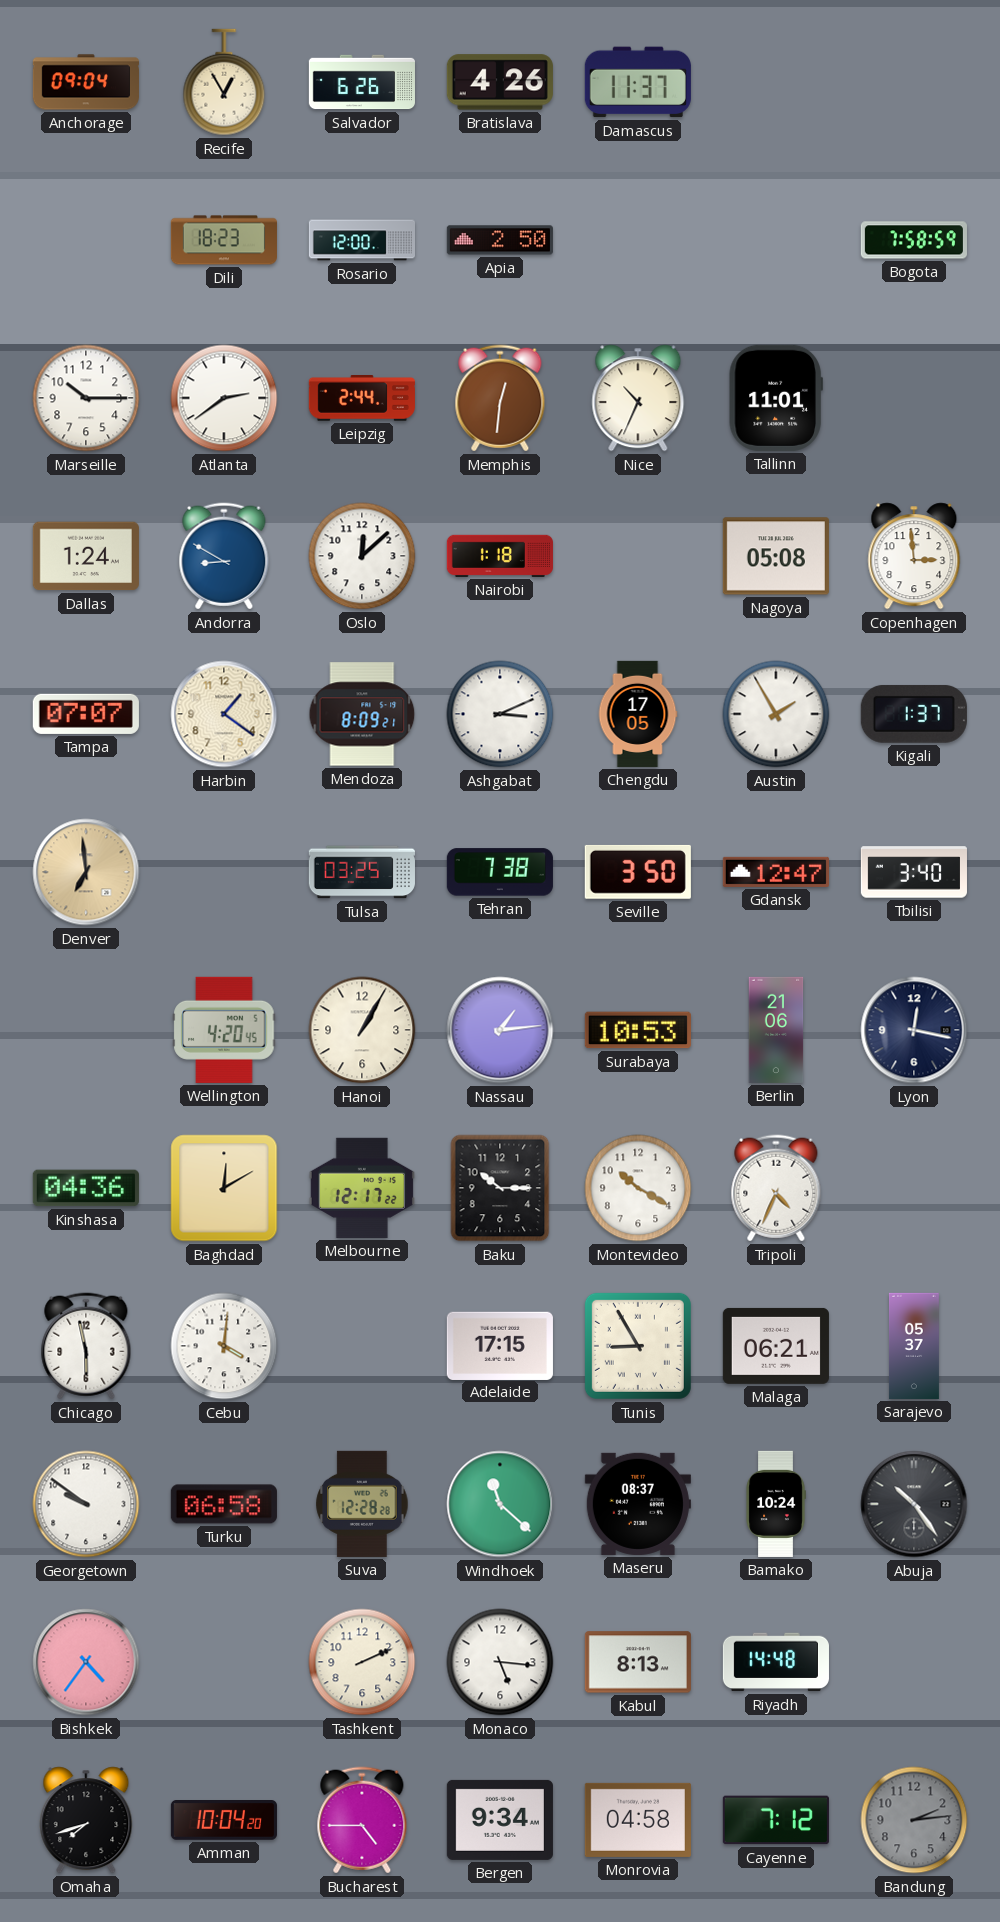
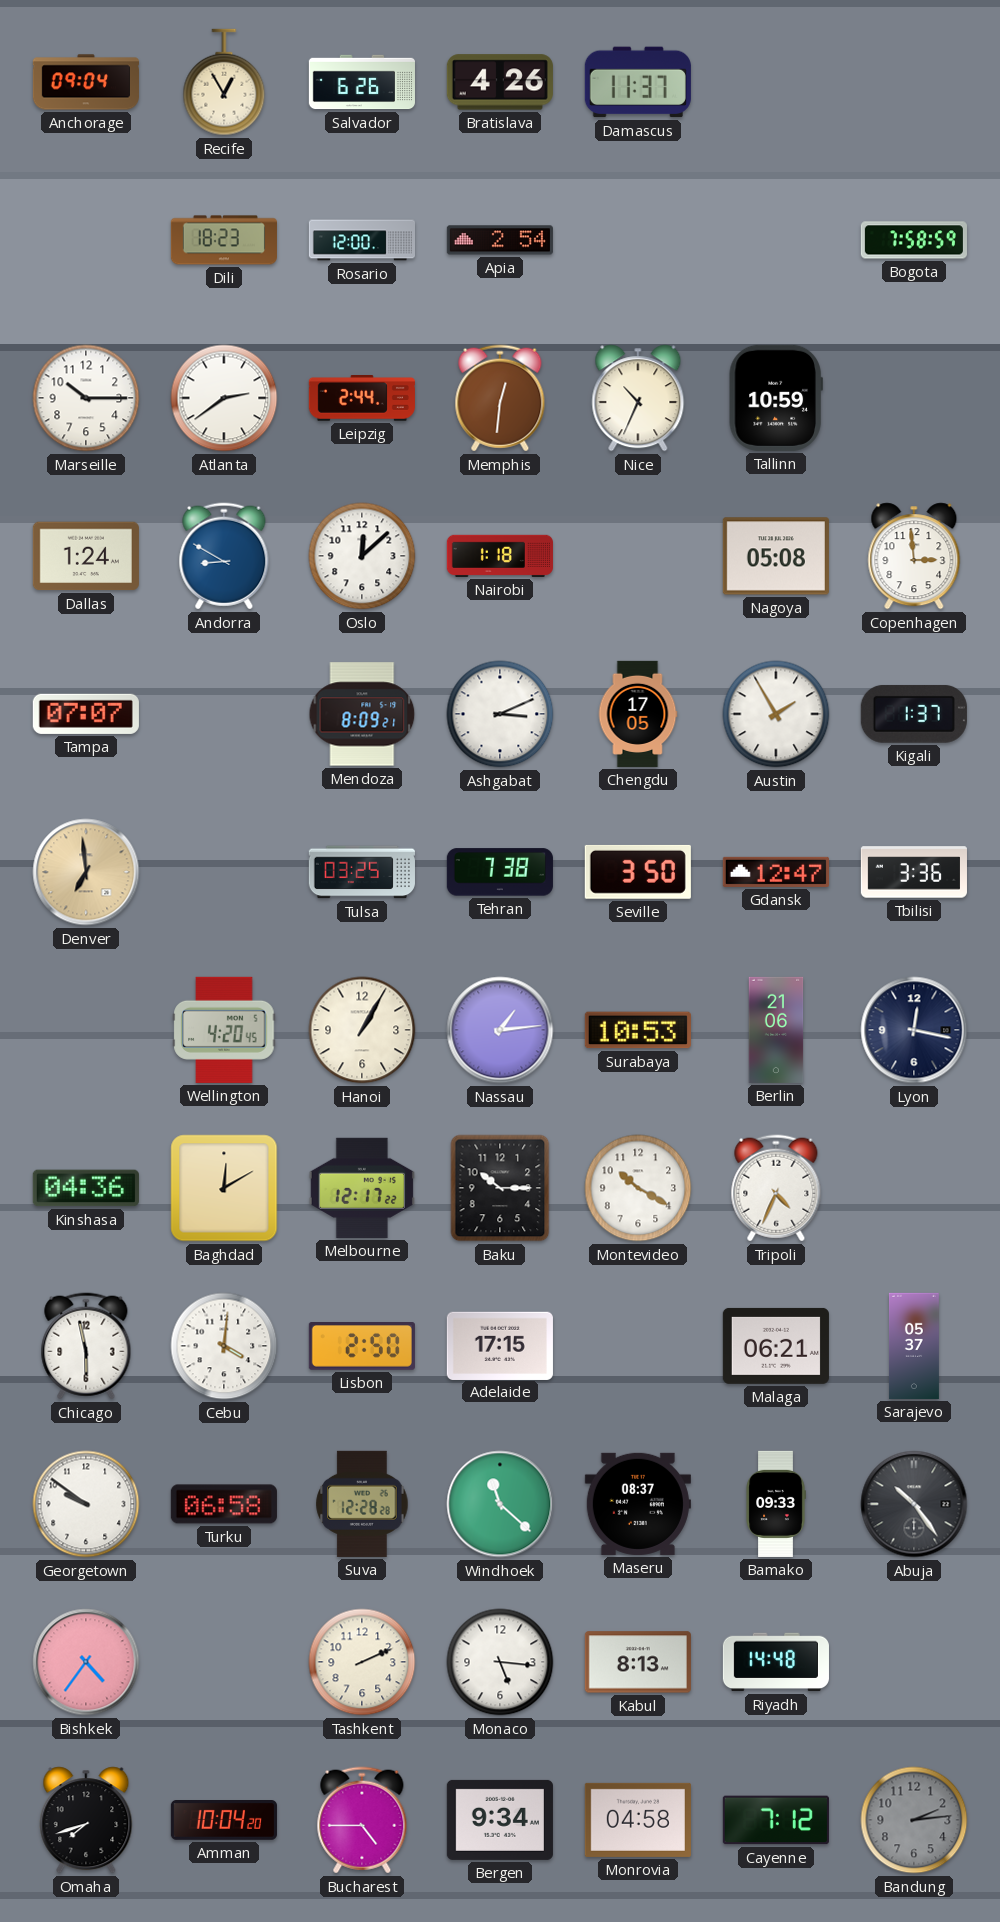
Apia: 2:50 -> 2:54
Tallinn: 11:01 -> 10:59
Harbin: 1:21 -> none
Tbilisi: 3:40 -> 3:36
Lisbon: none -> 2:50
Tunis: 8:55 -> none
Bamako: 10:24 -> 09:33
